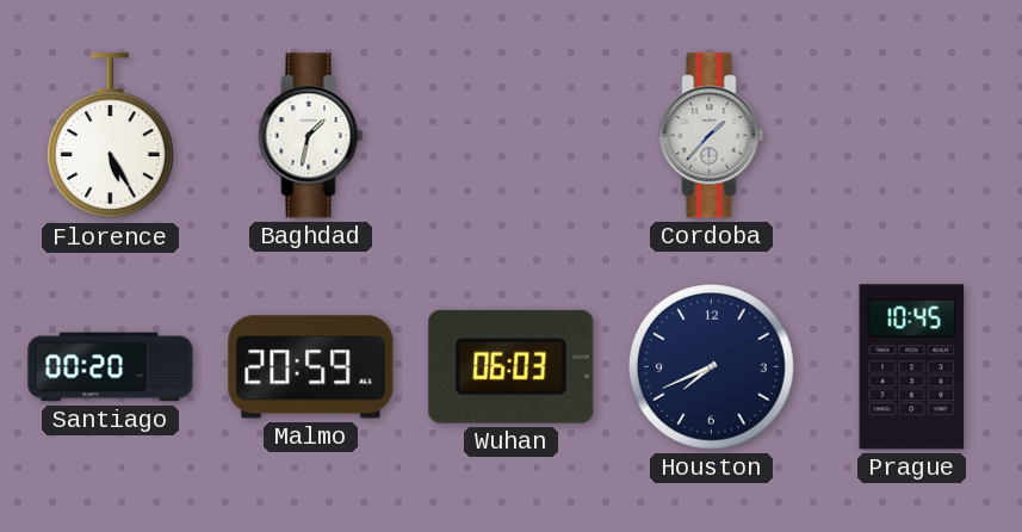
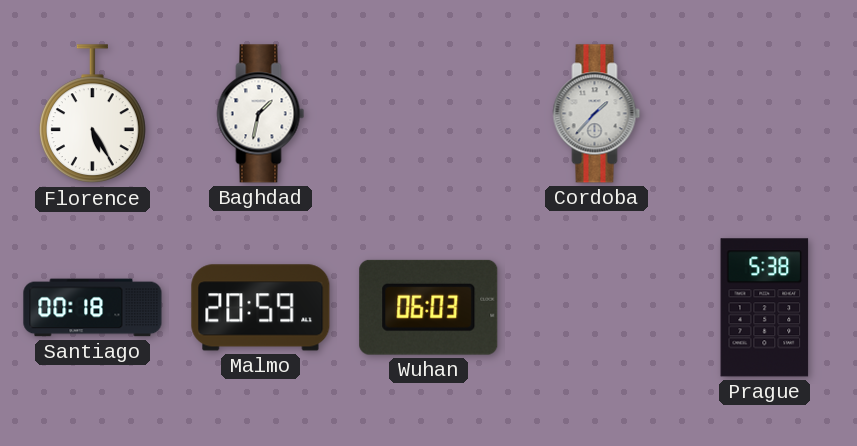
Santiago: 00:20 -> 00:18
Houston: 7:41 -> none
Prague: 10:45 -> 5:38
